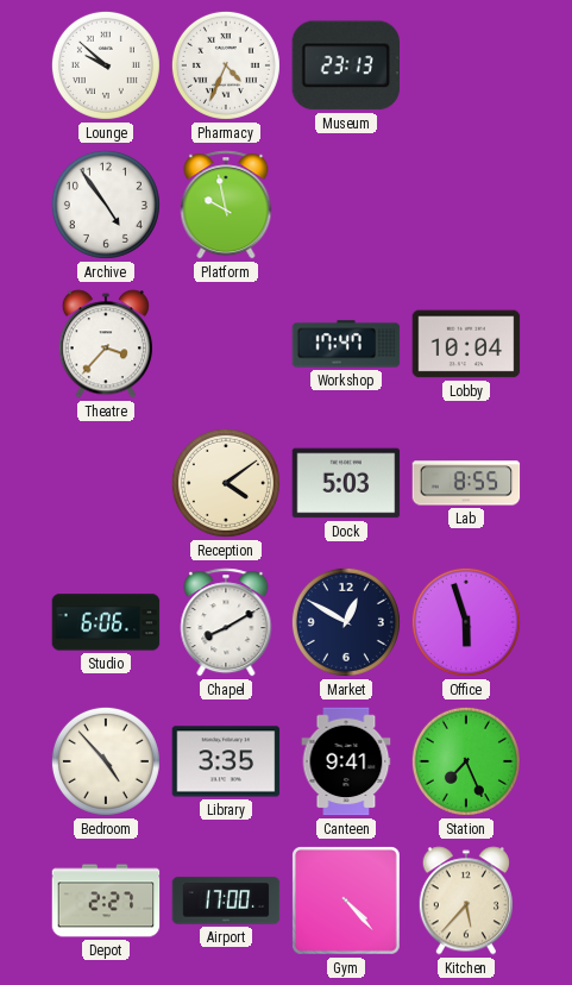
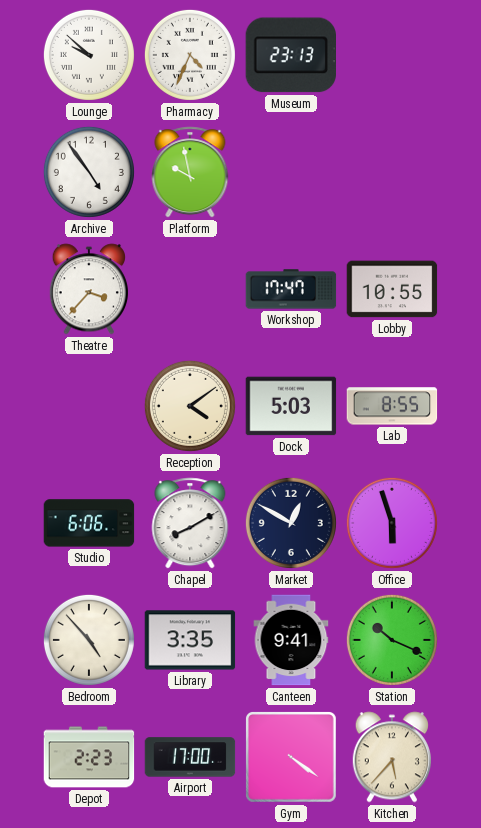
Lobby: 10:04 -> 10:55
Station: 7:26 -> 10:19
Depot: 2:27 -> 2:23
Gym: 4:23 -> 4:21
